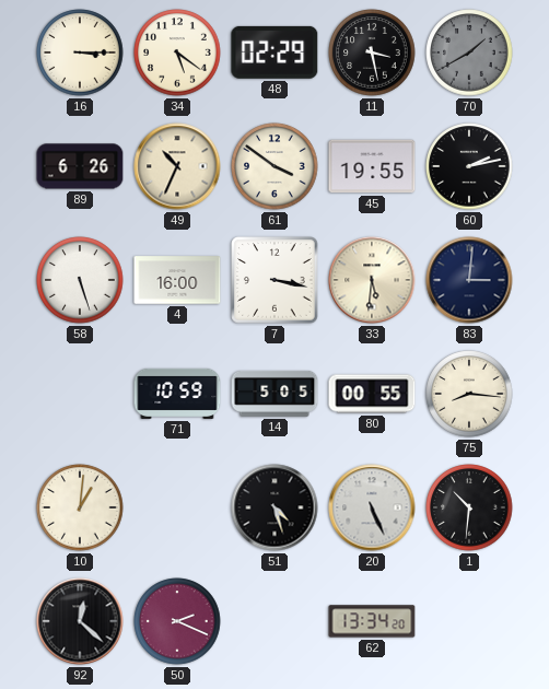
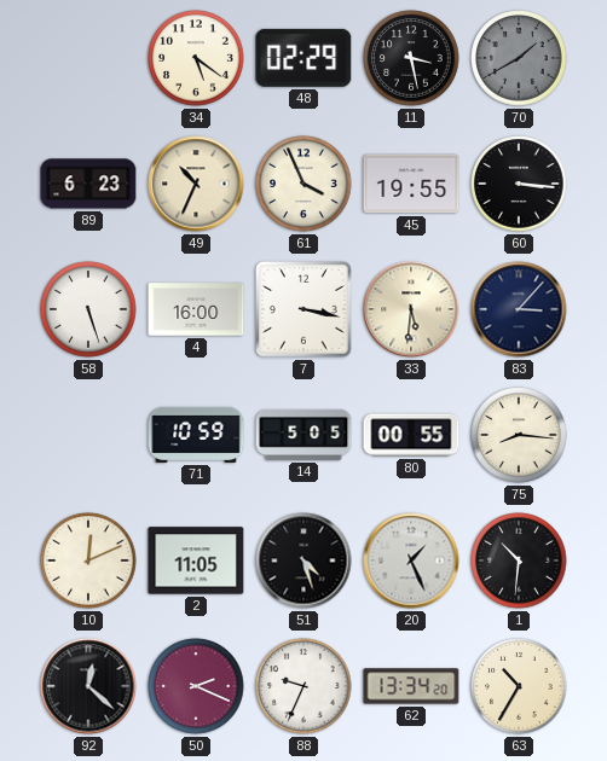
16: 3:15 -> none
89: 6:26 -> 6:23
61: 3:51 -> 3:56
60: 2:13 -> 3:16
83: 3:01 -> 3:07
10: 1:01 -> 12:11
2: none -> 11:05
20: 5:26 -> 1:26
88: none -> 9:34
63: none -> 10:35
